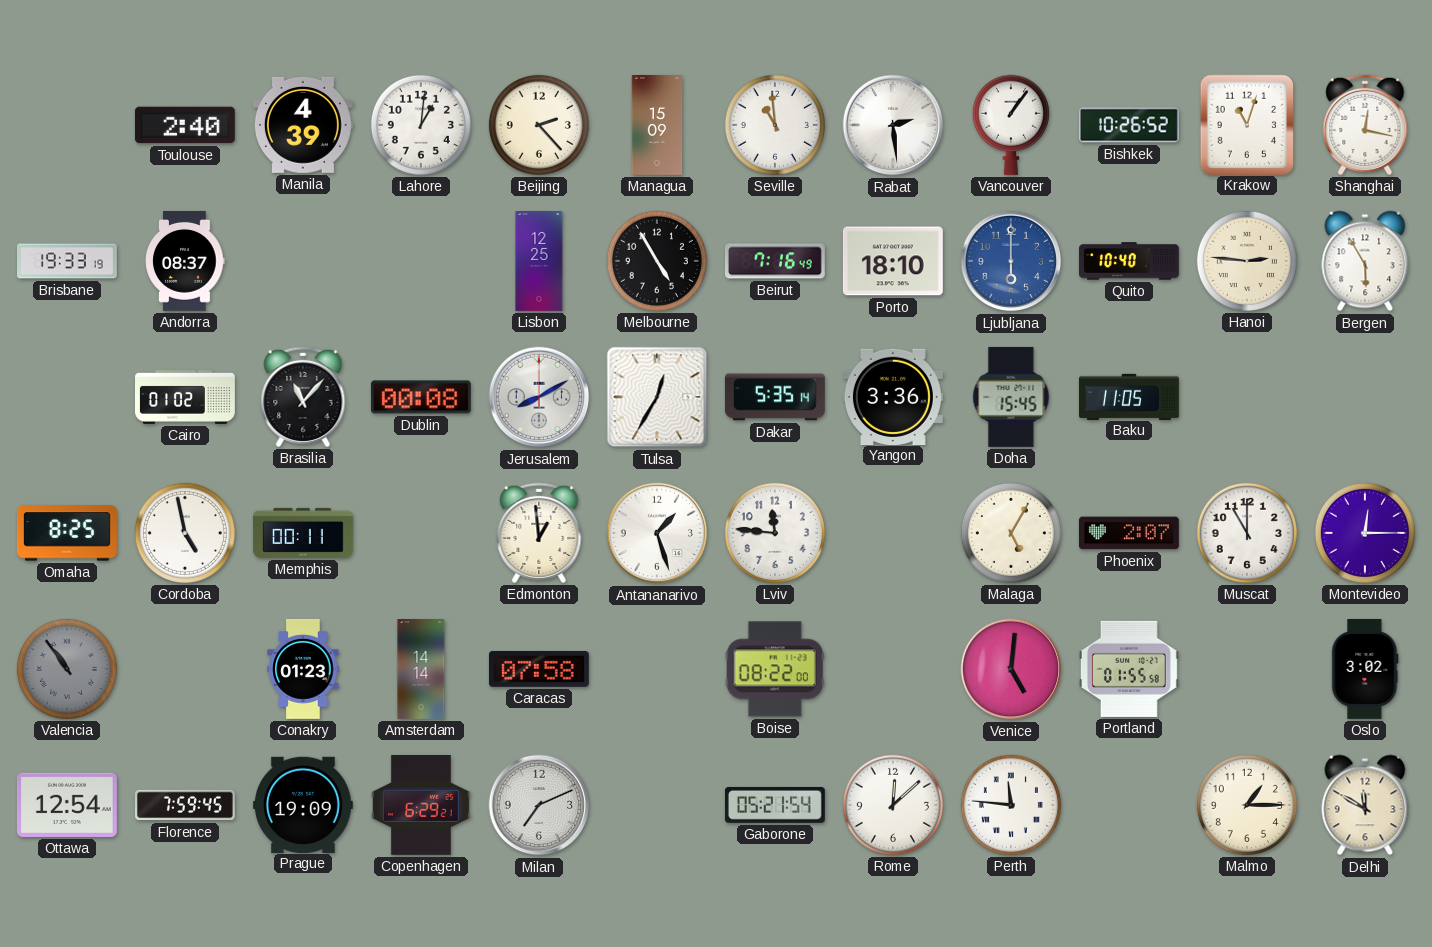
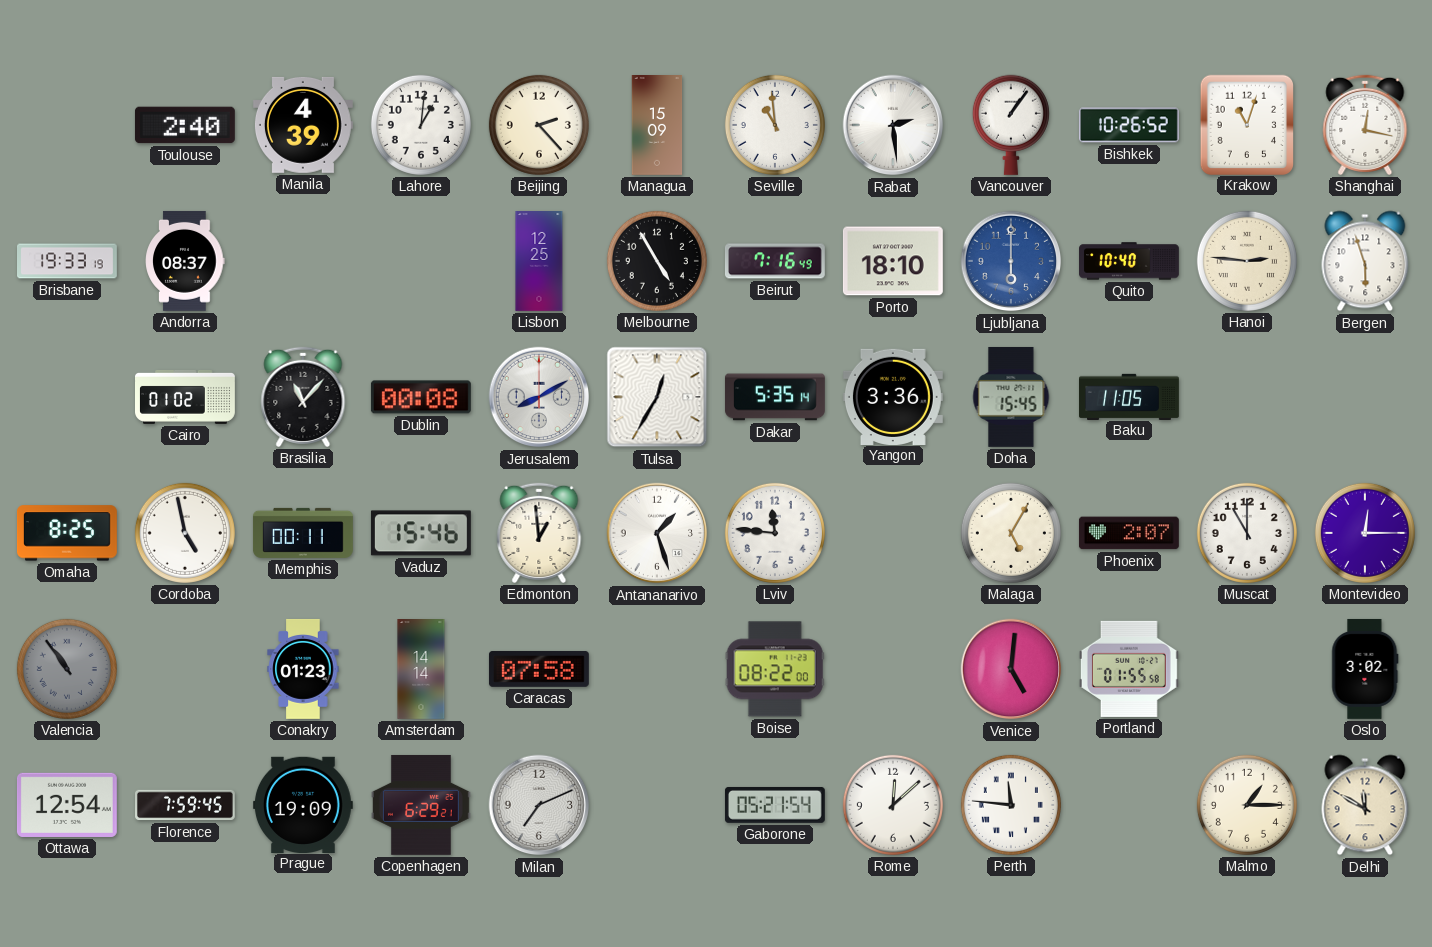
Bergen: 5:55 -> 5:57
Vaduz: none -> 15:46
